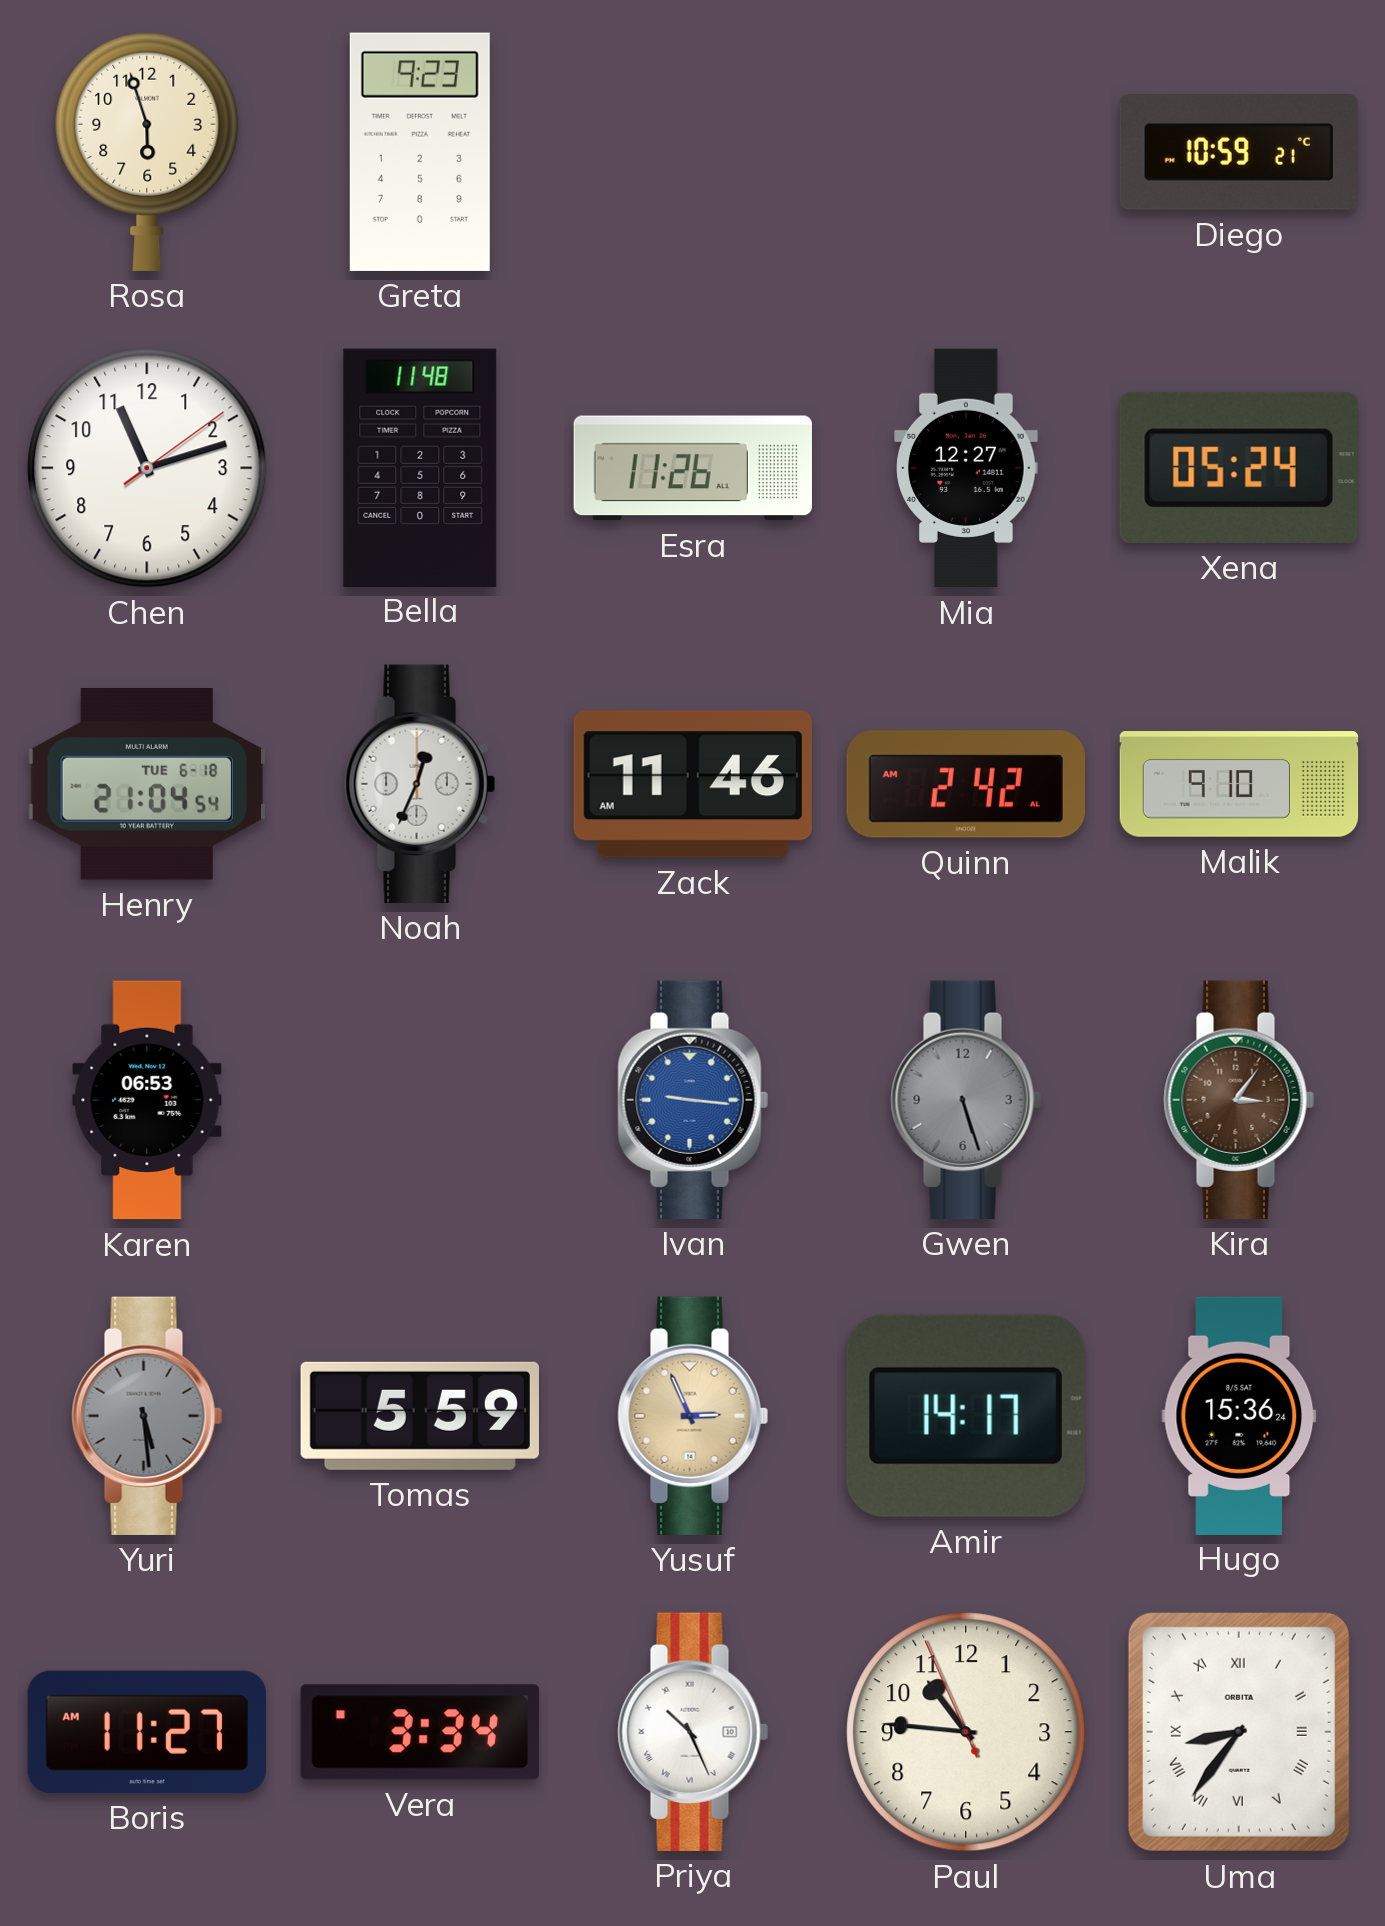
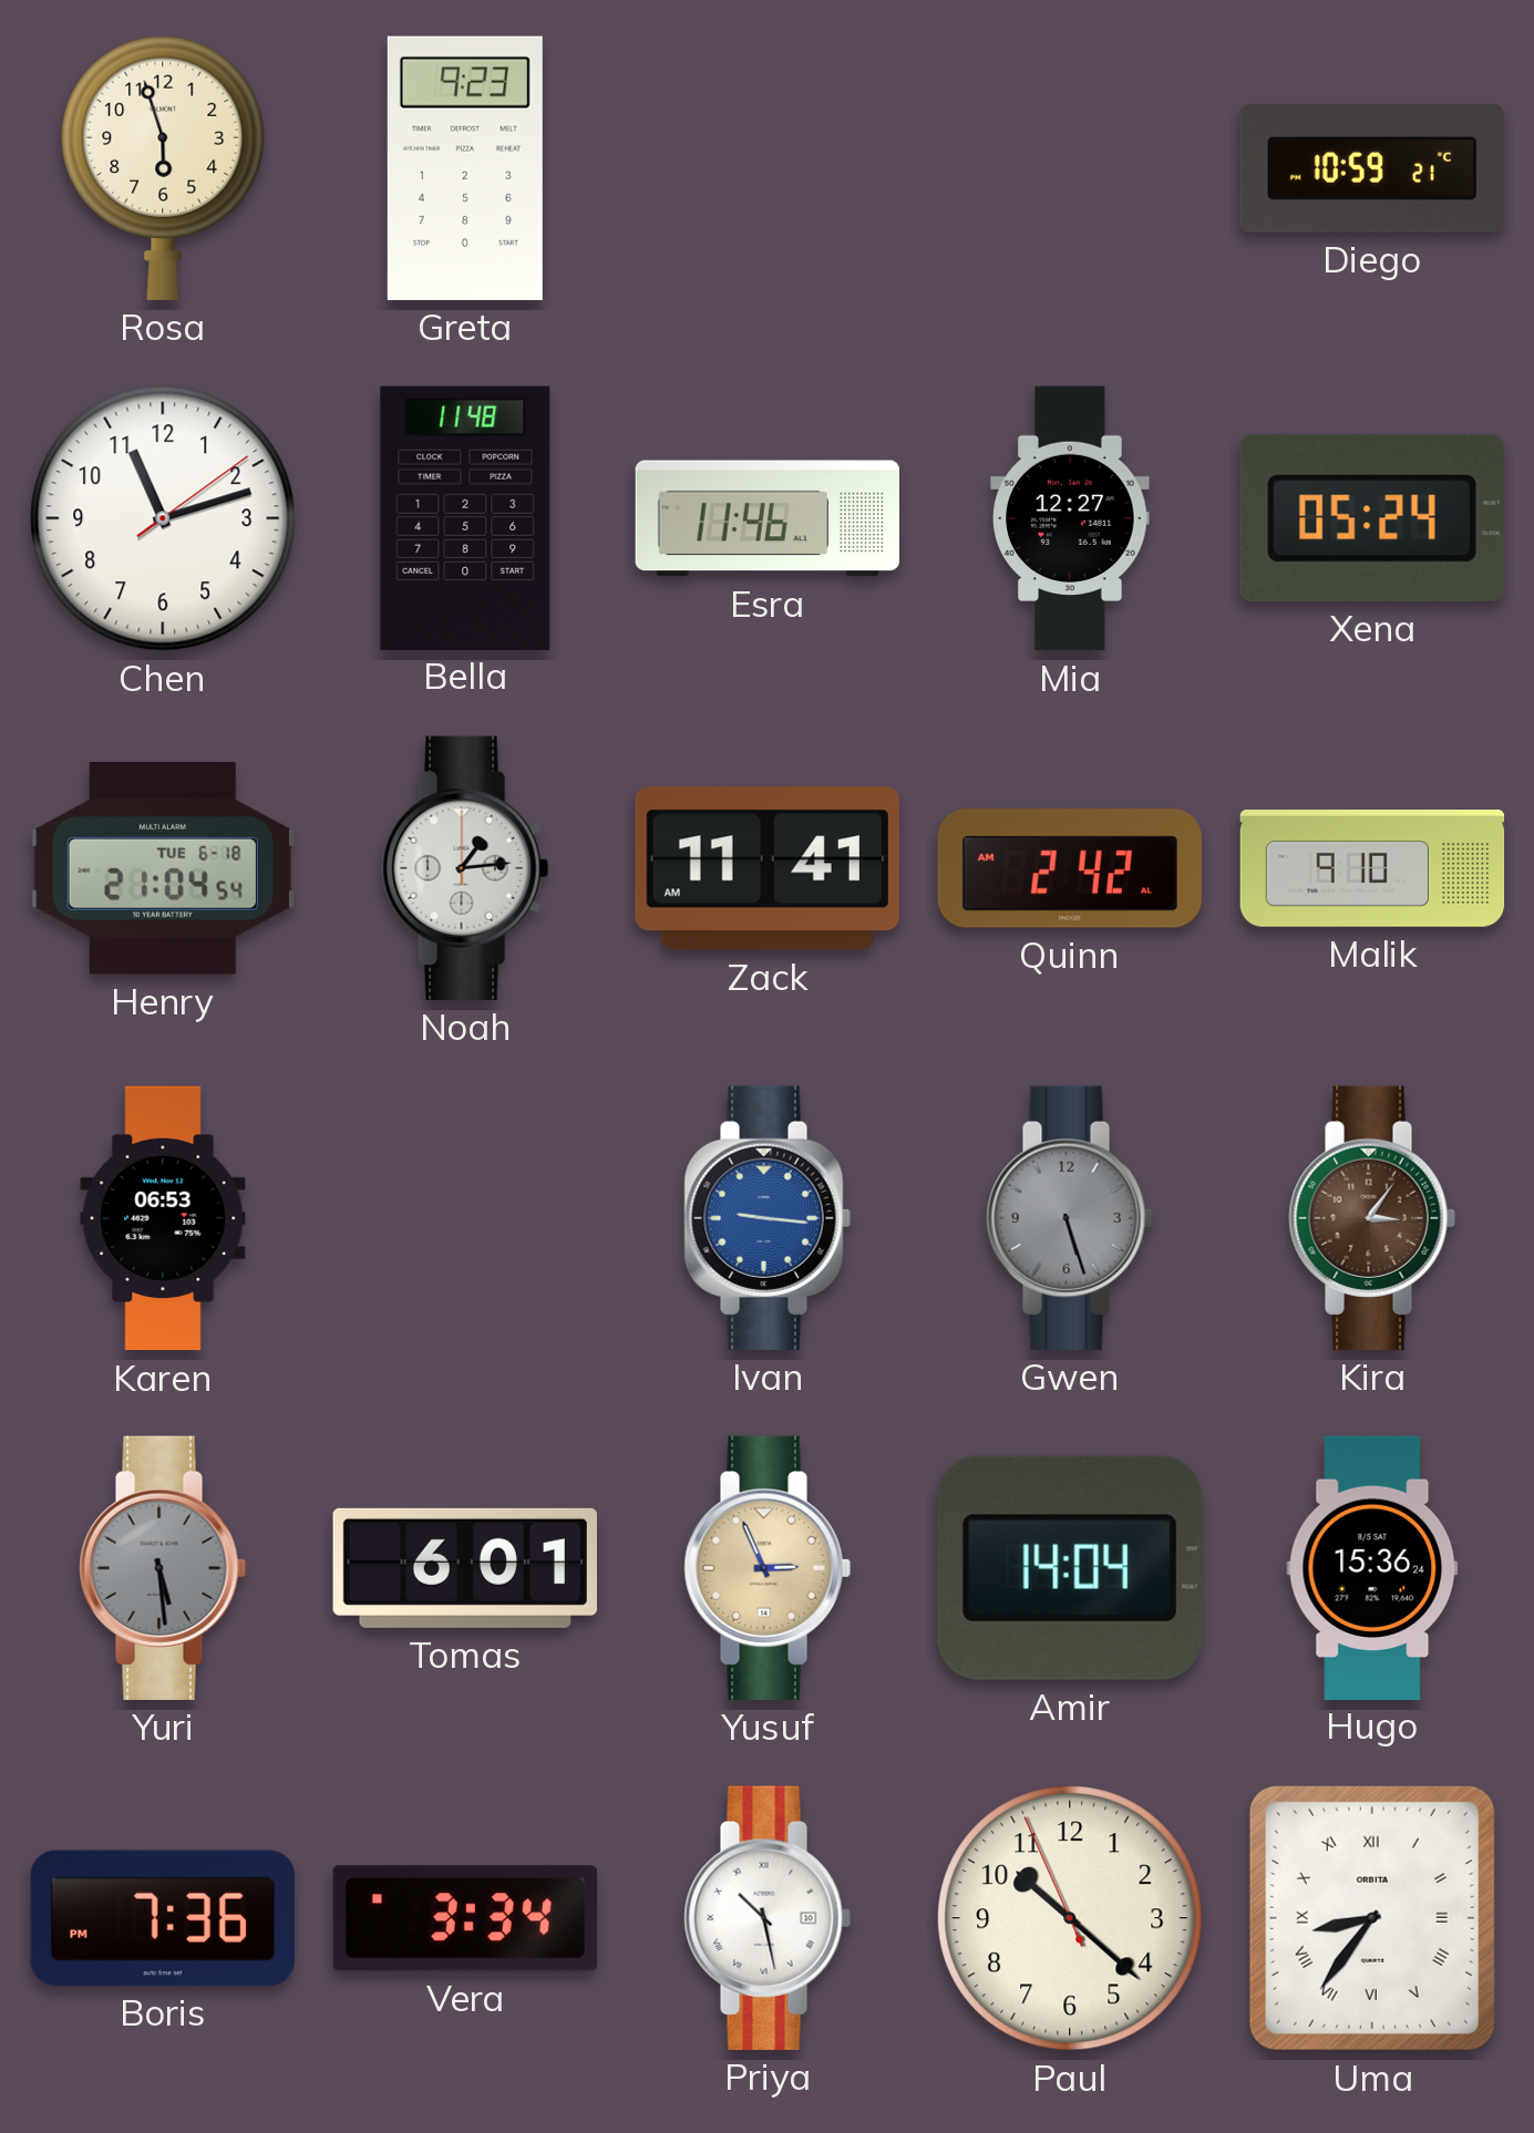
Esra: 11:26 -> 11:46
Noah: 12:34 -> 1:14
Zack: 11:46 -> 11:41
Tomas: 5:59 -> 6:01
Amir: 14:17 -> 14:04
Boris: 11:27 -> 7:36
Priya: 10:26 -> 10:28
Paul: 10:45 -> 10:21
